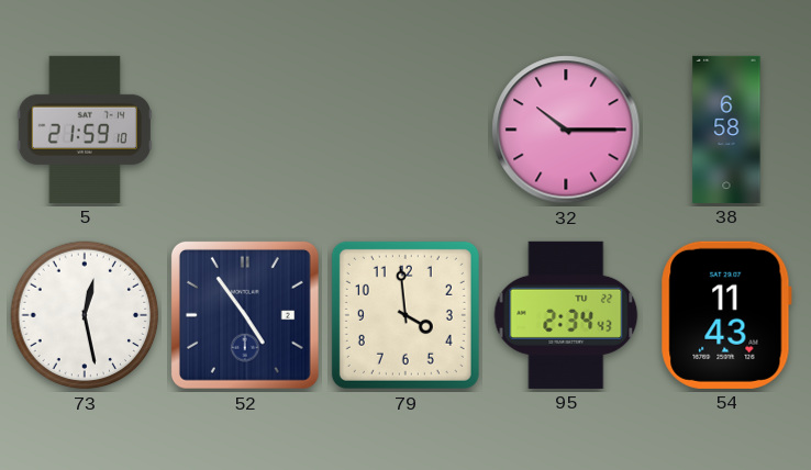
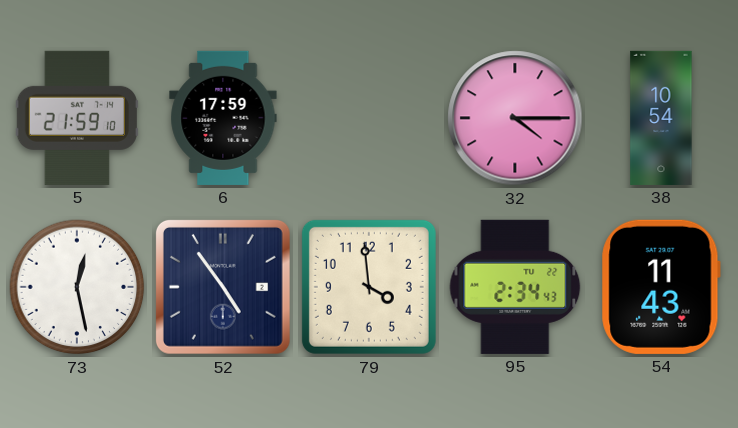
6: none -> 17:59
32: 10:15 -> 4:15
38: 6:58 -> 10:54
